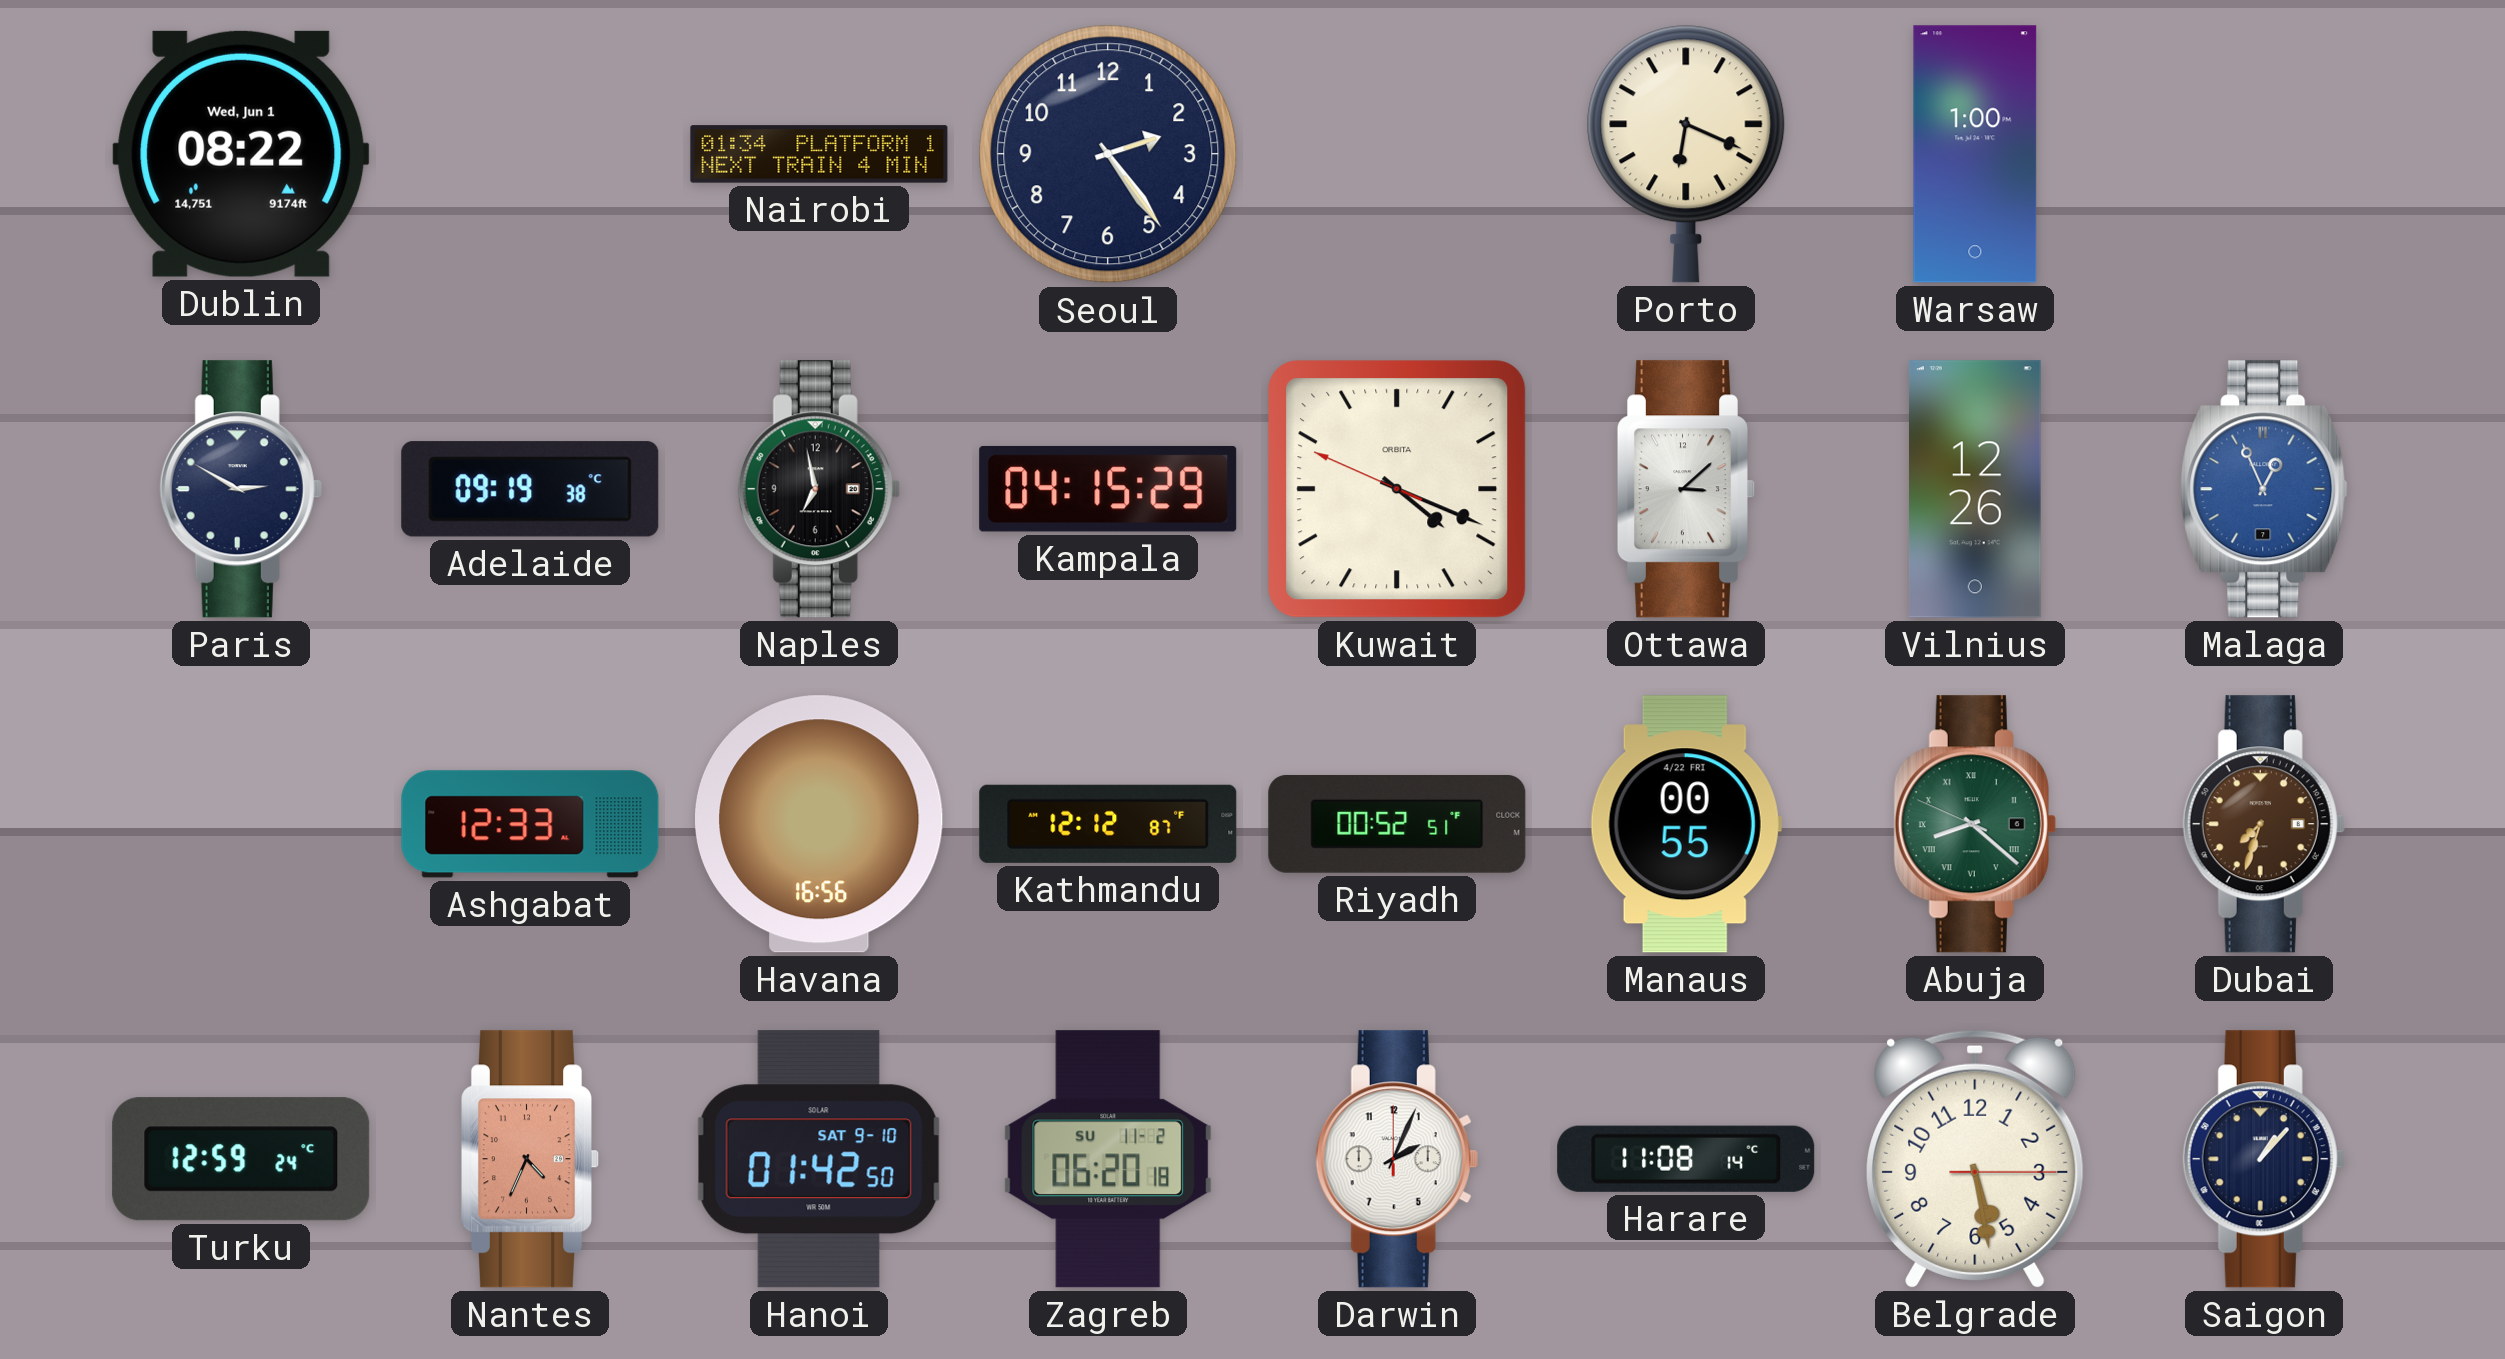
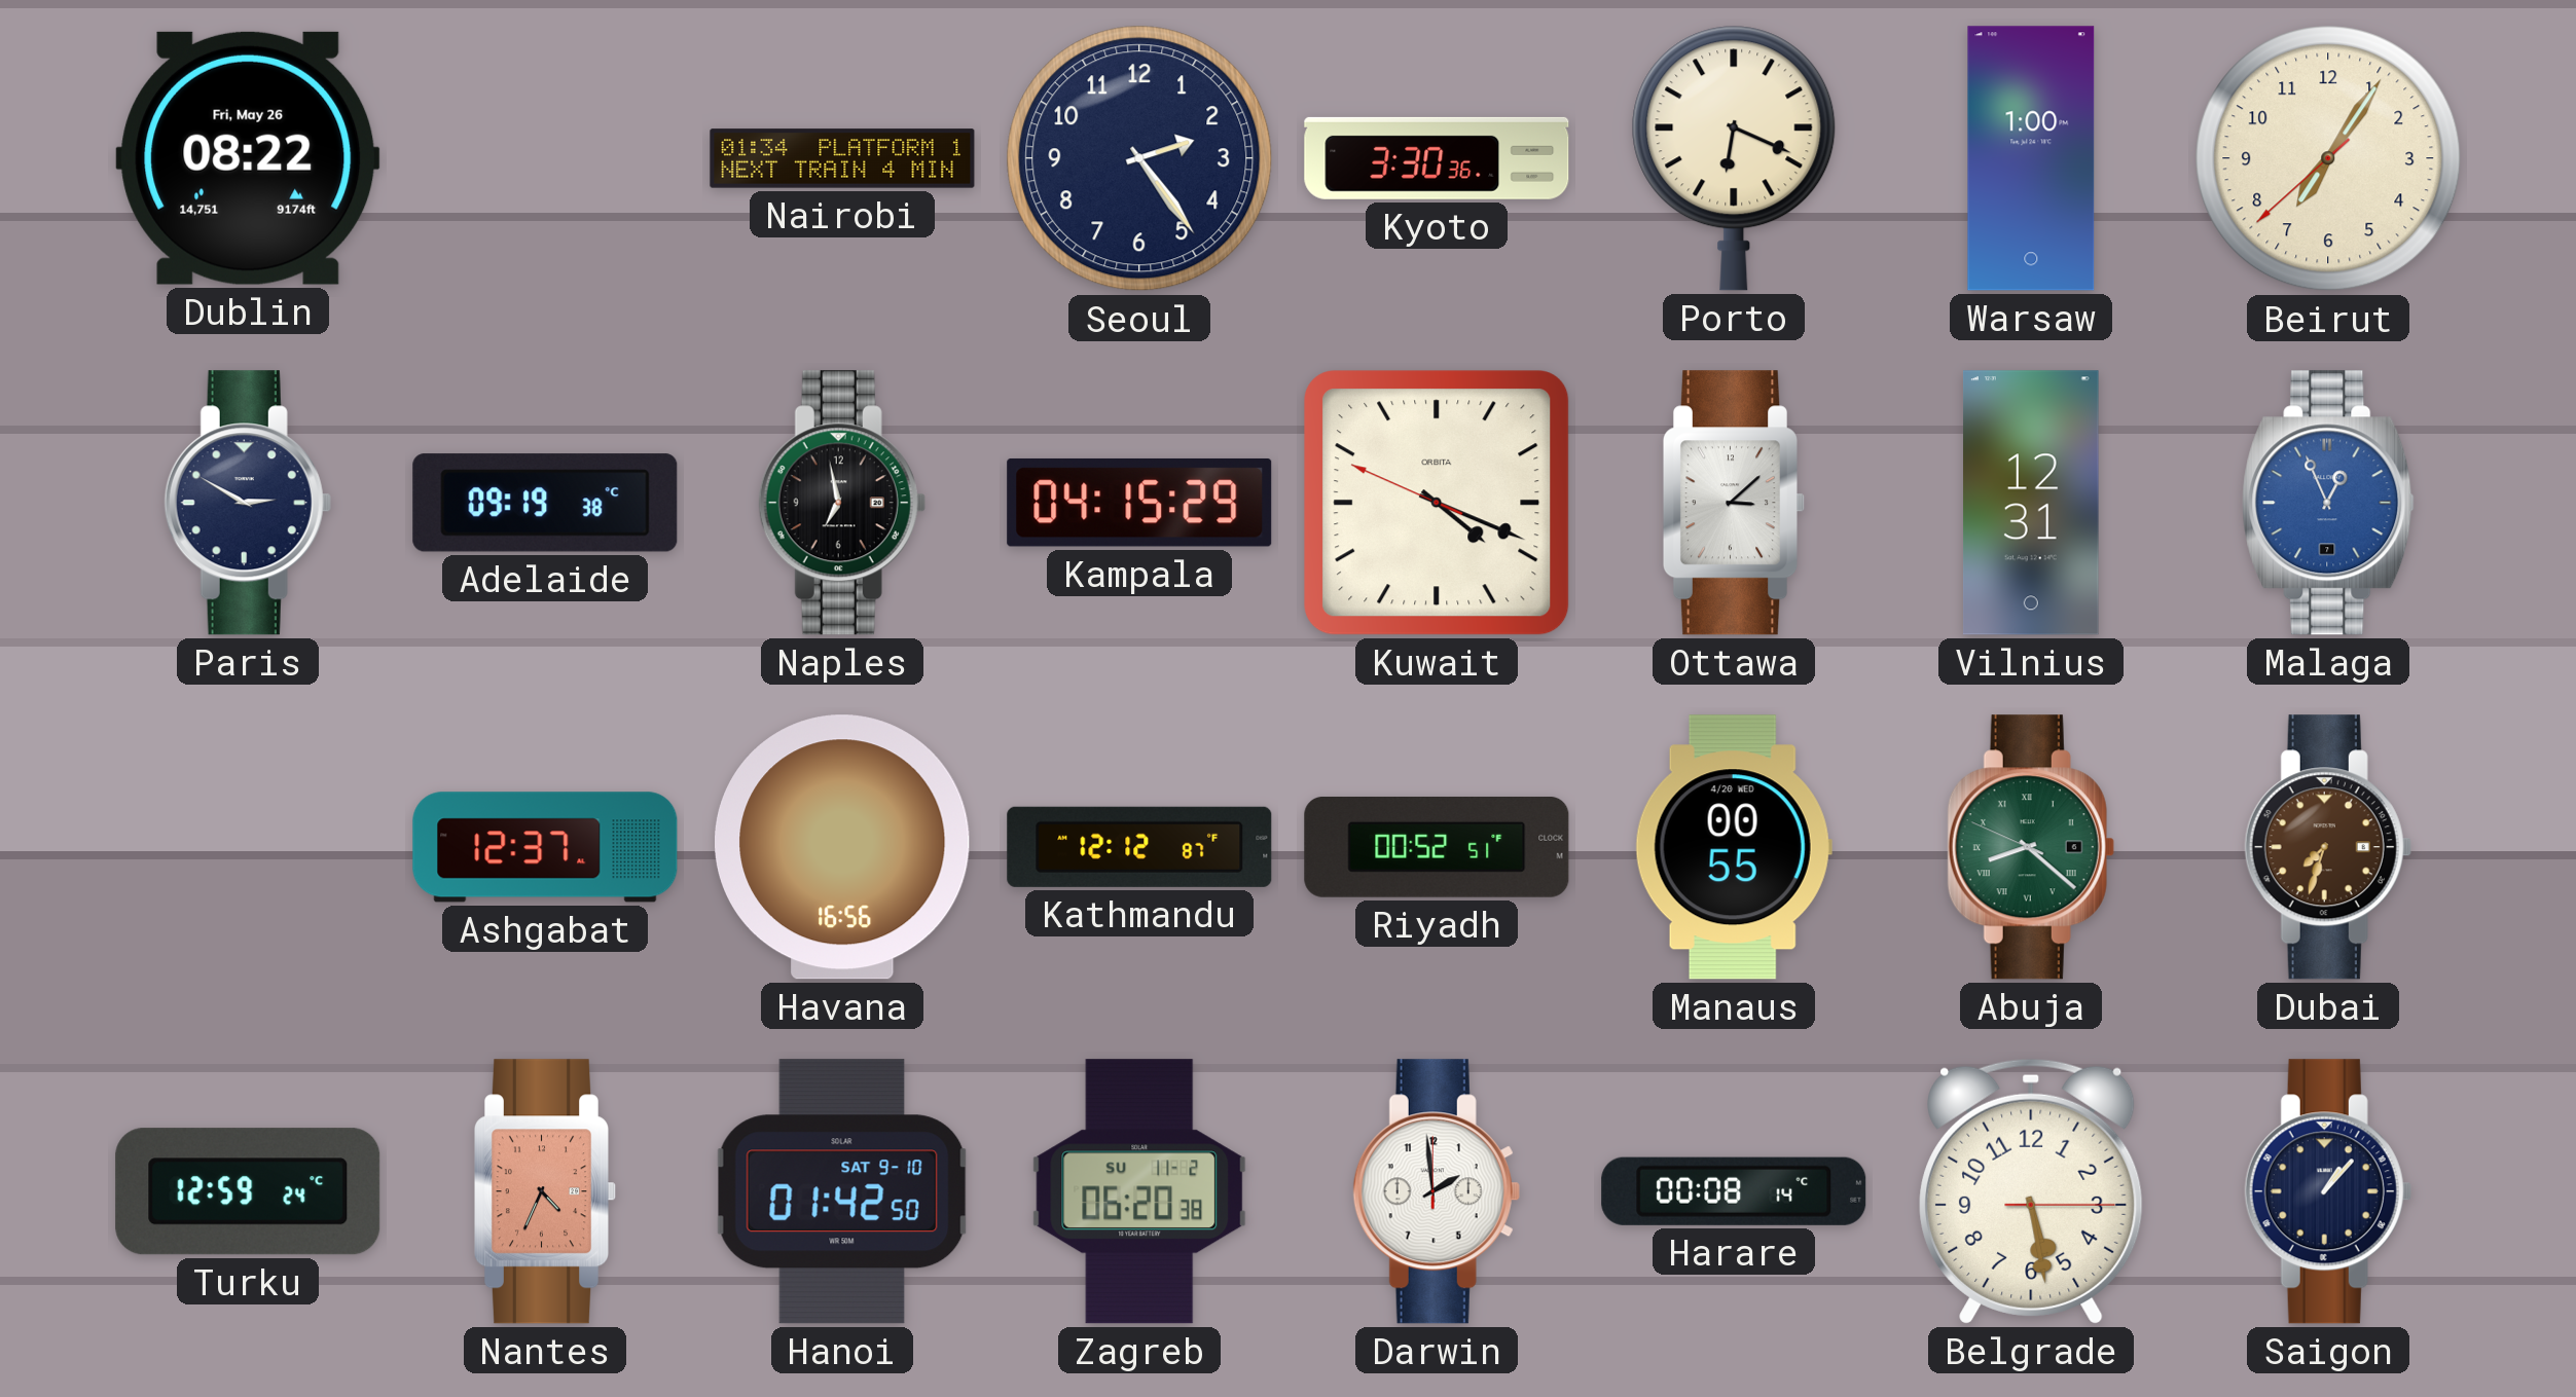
Dublin date: Wed, Jun 1 -> Fri, May 26
Kyoto: none -> 3:30
Beirut: none -> 7:05
Vilnius: 12:26 -> 12:31
Ashgabat: 12:33 -> 12:37
Manaus date: 4/22 FRI -> 4/20 WED
Zagreb: 06:20:18 -> 06:20:38
Darwin: 2:04 -> 1:59
Harare: 11:08 -> 00:08
